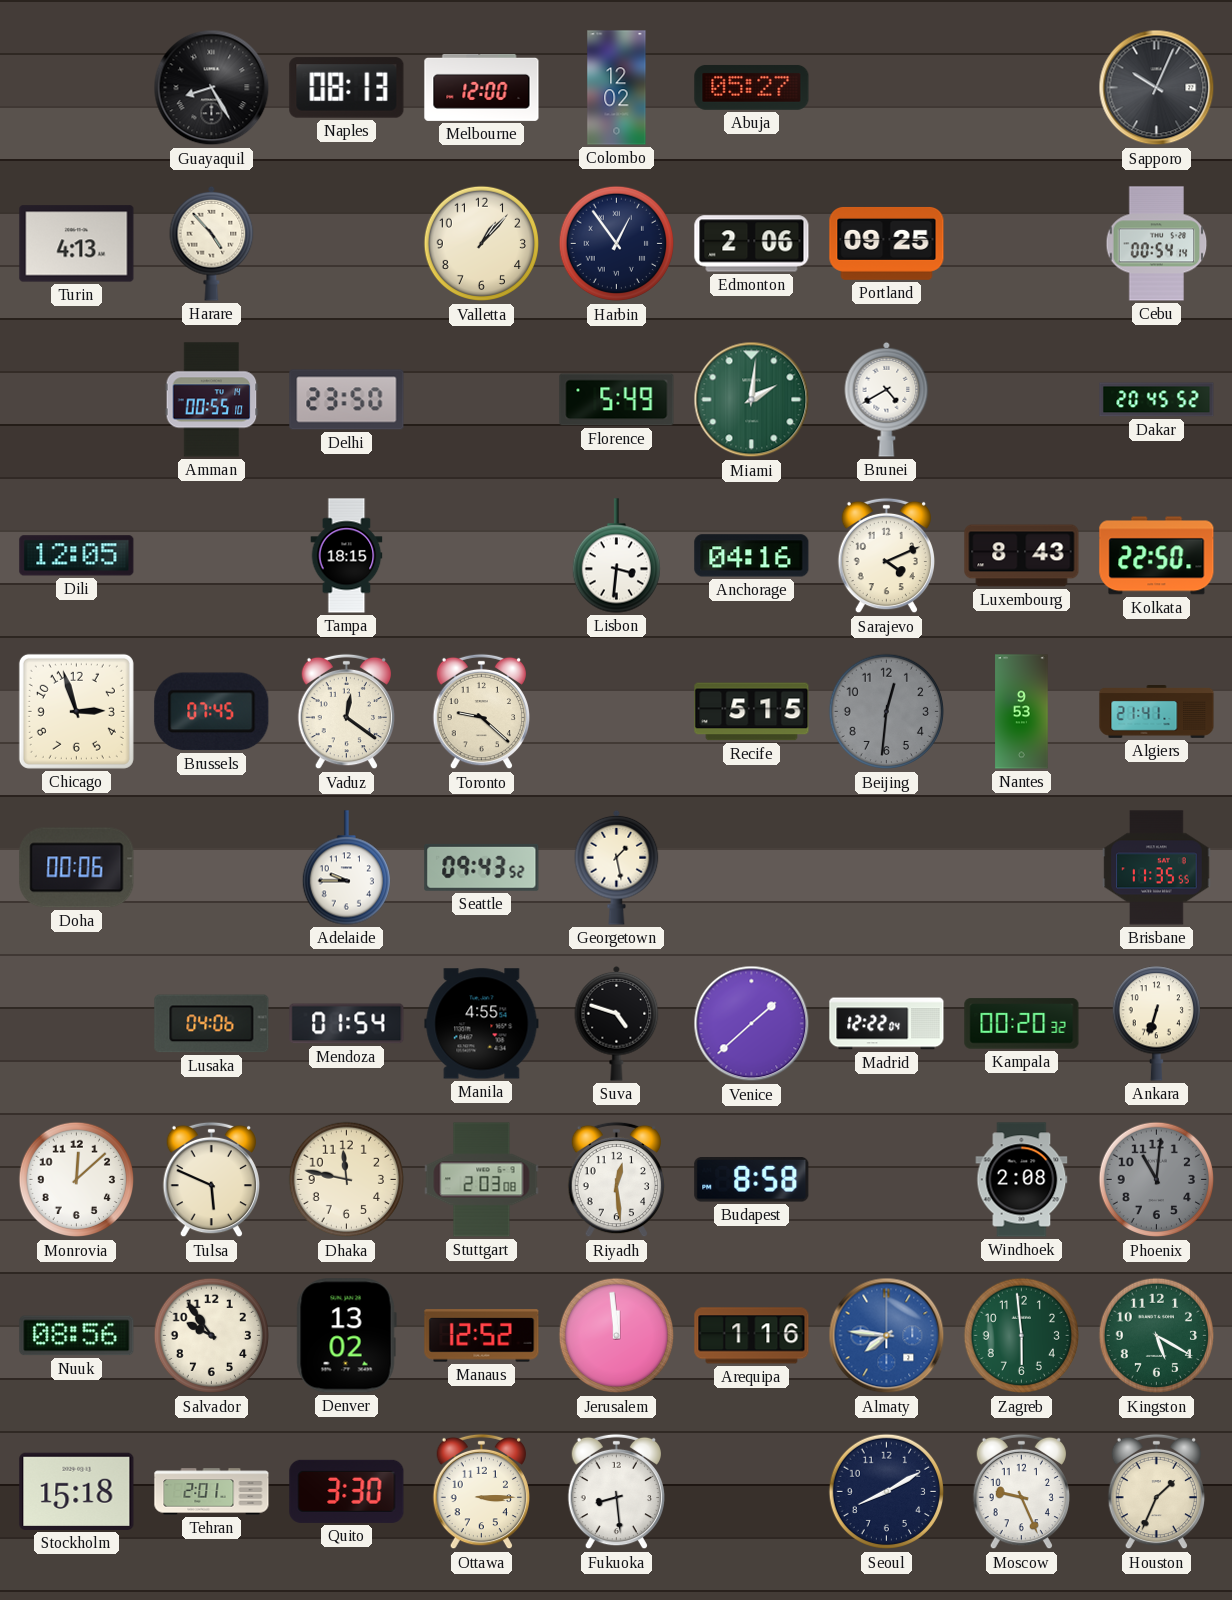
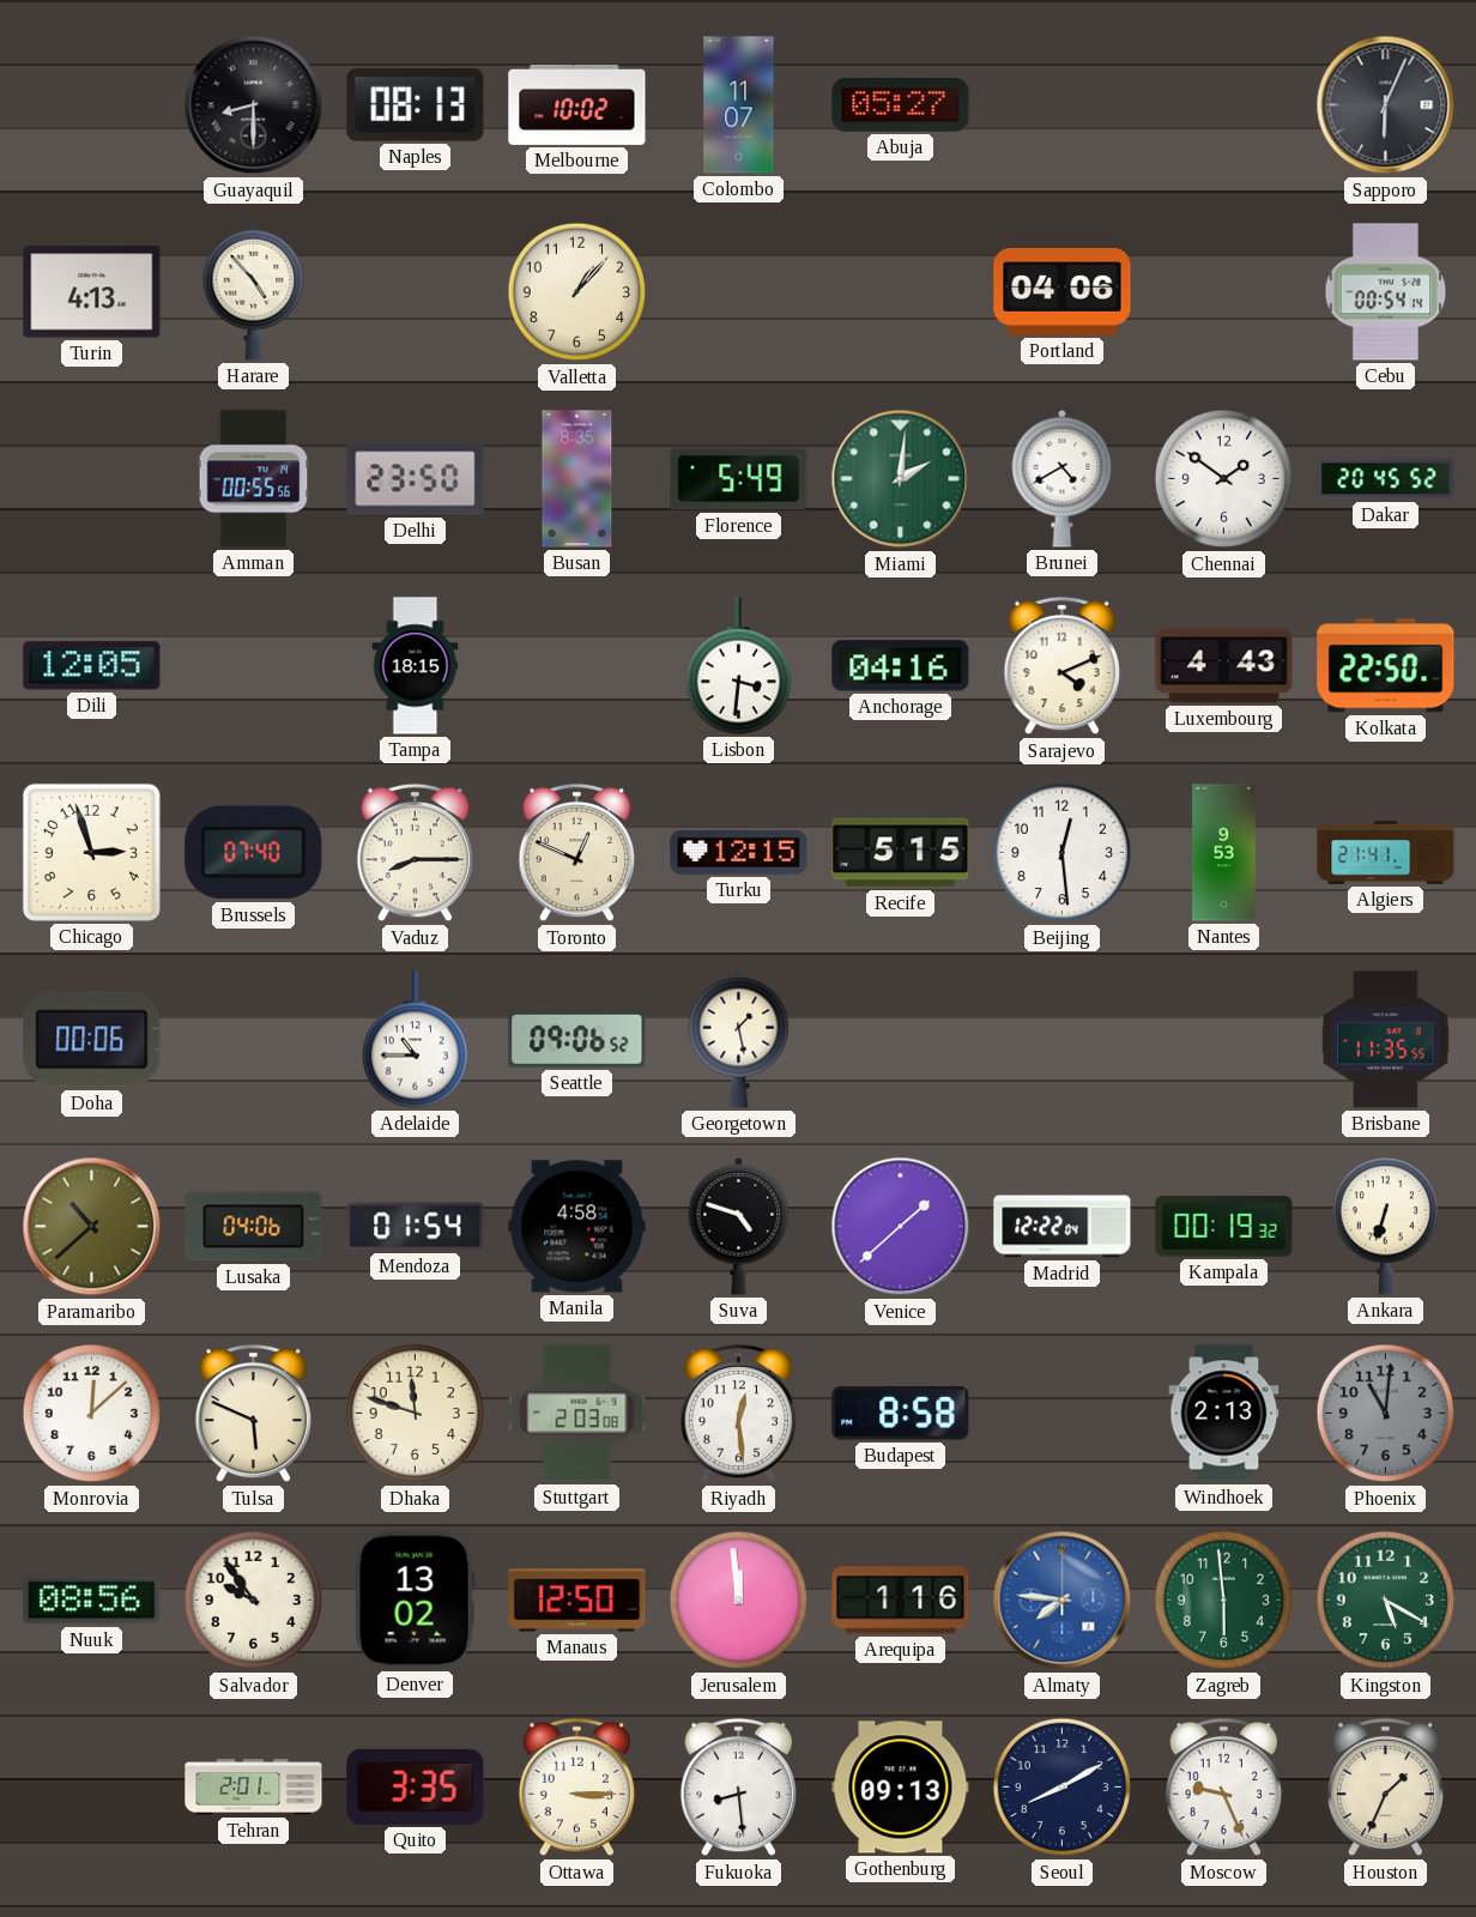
Guayaquil: 8:25 -> 8:30
Melbourne: 12:00 -> 10:02
Colombo: 12:02 -> 11:07
Sapporo: 10:04 -> 6:04
Harbin: 12:54 -> none
Edmonton: 2:06 -> none
Portland: 09:25 -> 04:06
Amman: 00:55:10 -> 00:55:56
Busan: none -> 8:35
Chennai: none -> 1:51
Luxembourg: 8:43 -> 4:43
Brussels: 07:45 -> 07:40
Vaduz: 12:21 -> 8:15
Toronto: 9:22 -> 12:49
Turku: none -> 12:15
Beijing: 12:31 -> 12:29
Beijing dial: grey -> white
Adelaide: 9:45 -> 10:45
Seattle: 09:43 -> 09:06
Paramaribo: none -> 10:38
Manila: 4:55 -> 4:58
Kampala: 00:20 -> 00:19
Dhaka: 11:47 -> 11:48
Windhoek: 2:08 -> 2:13
Manaus: 12:52 -> 12:50
Stockholm: 15:18 -> none
Quito: 3:30 -> 3:35
Gothenburg: none -> 09:13
